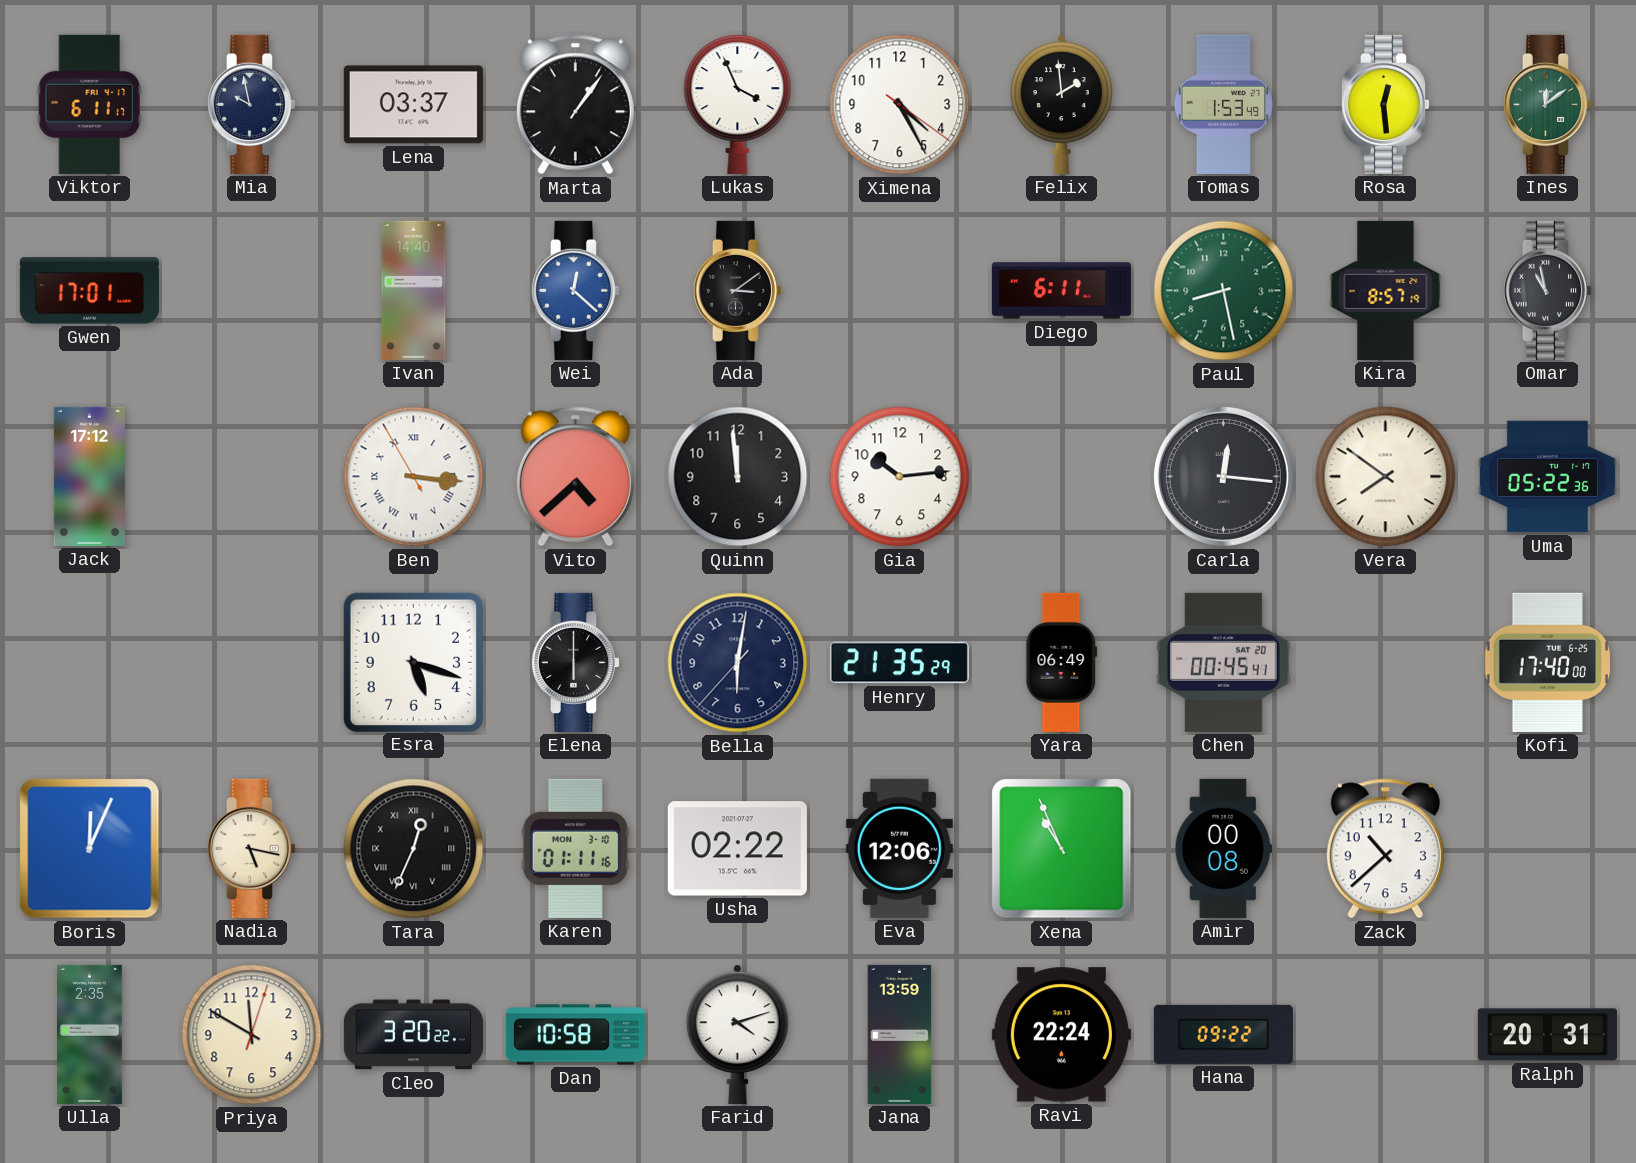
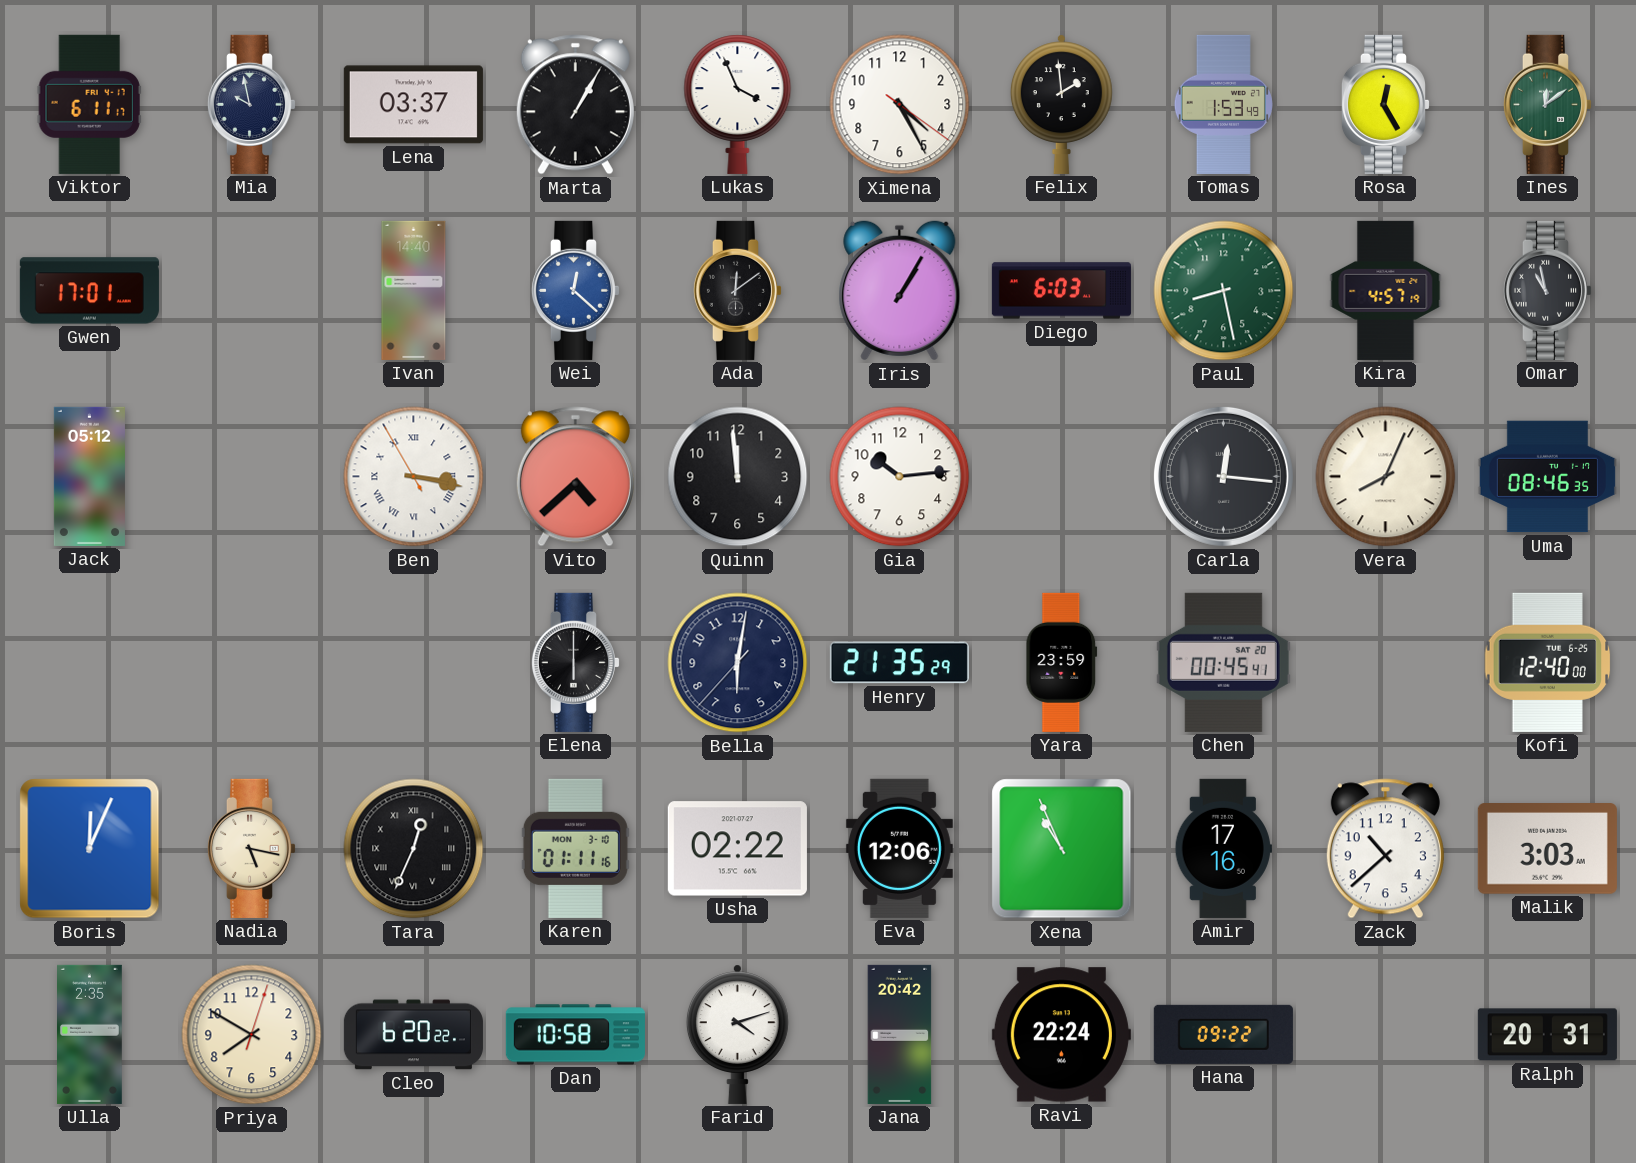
Marta: 1:06 -> 1:05
Rosa: 12:29 -> 12:25
Ada: 3:09 -> 12:09
Iris: none -> 1:05
Diego: 6:11 -> 6:03
Kira: 8:57 -> 4:57
Jack: 17:12 -> 05:12
Ben: 3:15 -> 3:16
Vera: 7:51 -> 8:04
Uma: 05:22 -> 08:46
Esra: 5:18 -> none
Yara: 06:49 -> 23:59
Kofi: 17:40 -> 12:40
Amir: 00:08 -> 17:16
Malik: none -> 3:03
Priya: 11:50 -> 7:50
Cleo: 3:20 -> 6:20
Jana: 13:59 -> 20:42
